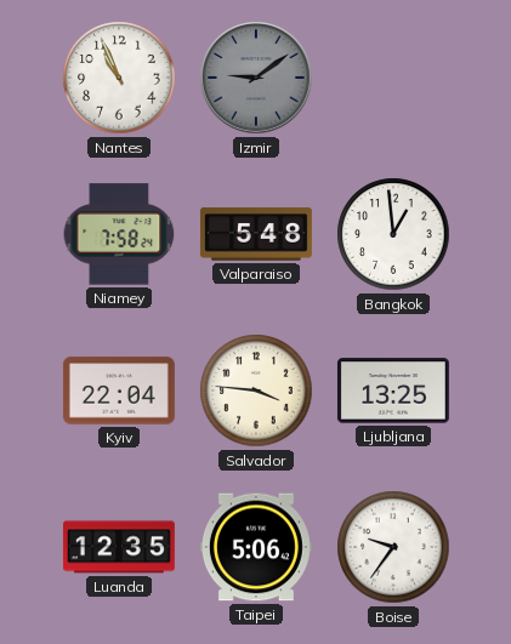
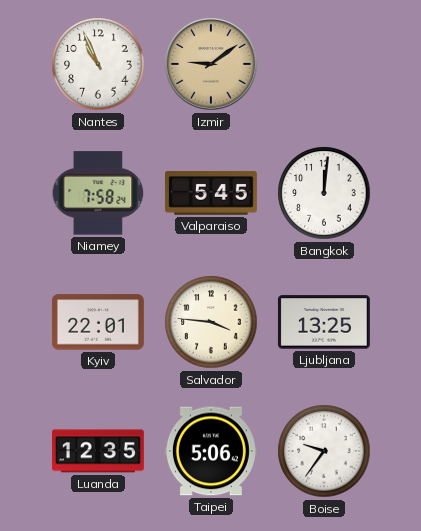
Izmir dial: grey -> champagne
Valparaiso: 5:48 -> 5:45
Bangkok: 12:59 -> 12:01
Kyiv: 22:04 -> 22:01
